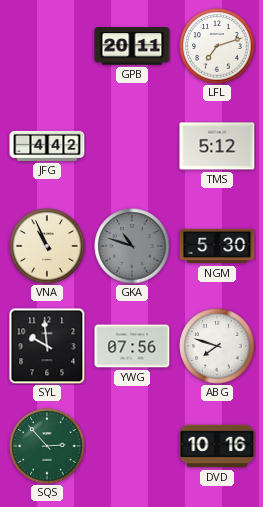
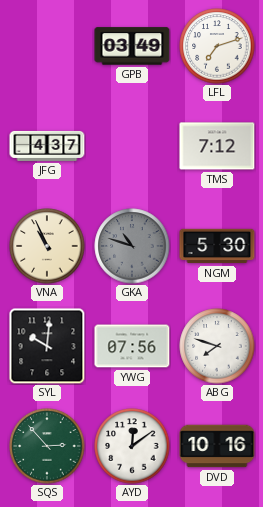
GPB: 20:11 -> 03:49
JFG: 4:42 -> 4:37
TMS: 5:12 -> 7:12
SYL: 9:59 -> 10:01
AYD: none -> 12:09
